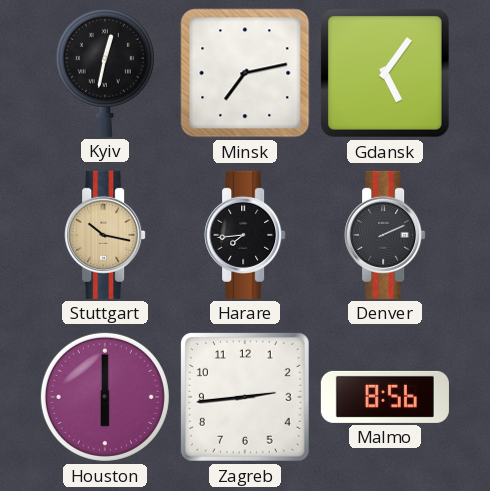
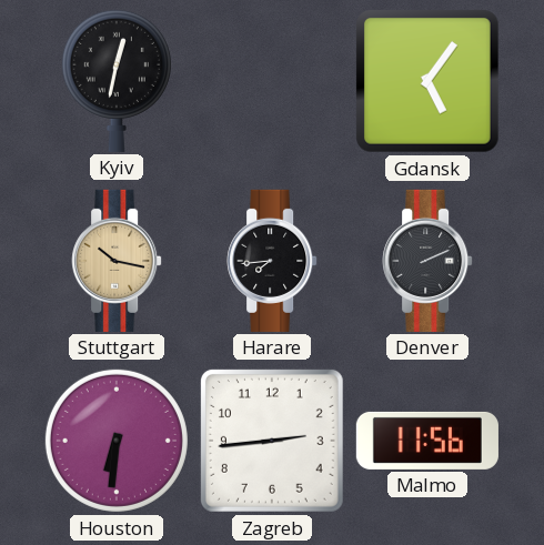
Minsk: 7:13 -> none
Houston: 6:00 -> 6:31
Malmo: 8:56 -> 11:56
